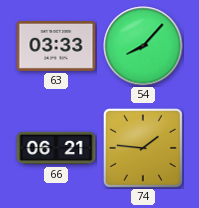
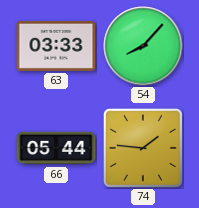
66: 06:21 -> 05:44
